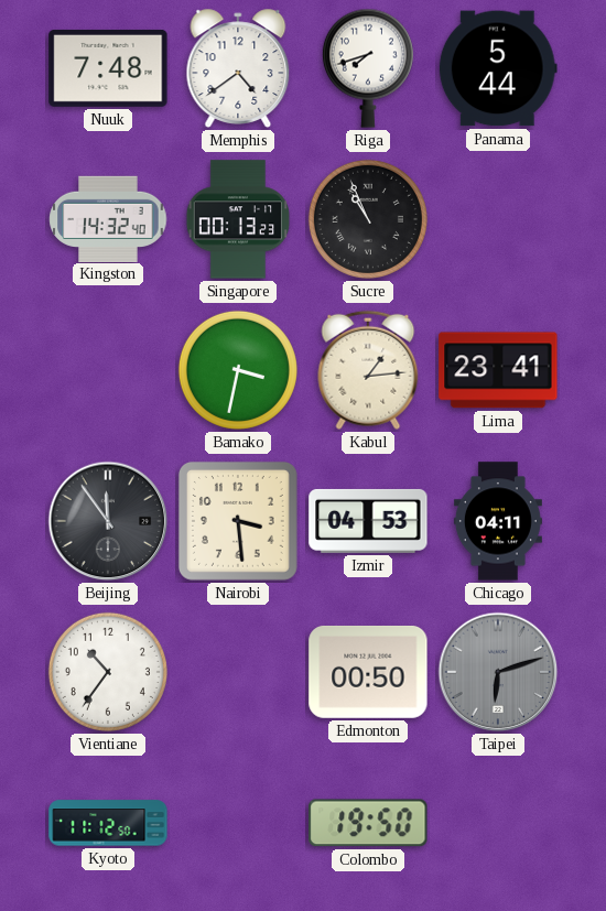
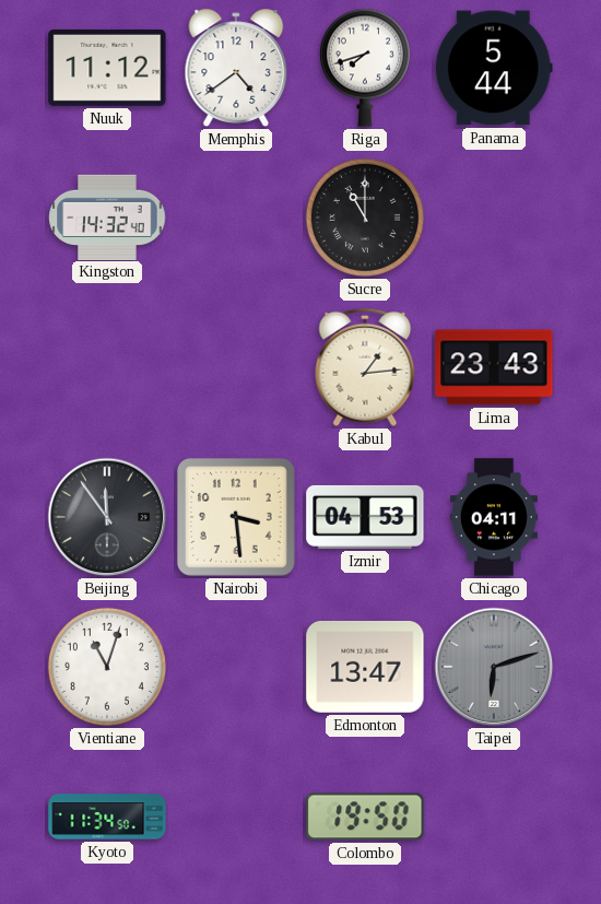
Nuuk: 7:48 -> 11:12
Singapore: 00:13 -> none
Sucre: 10:56 -> 11:00
Bamako: 3:32 -> none
Lima: 23:41 -> 23:43
Vientiane: 10:36 -> 11:03
Edmonton: 00:50 -> 13:47
Kyoto: 11:12 -> 11:34
